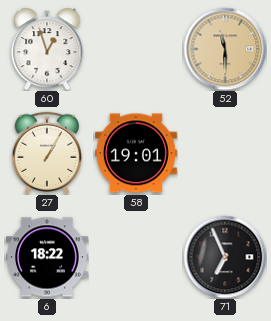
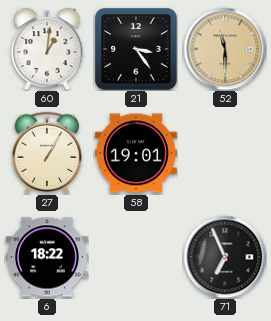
60: 12:57 -> 1:01
21: none -> 3:24
